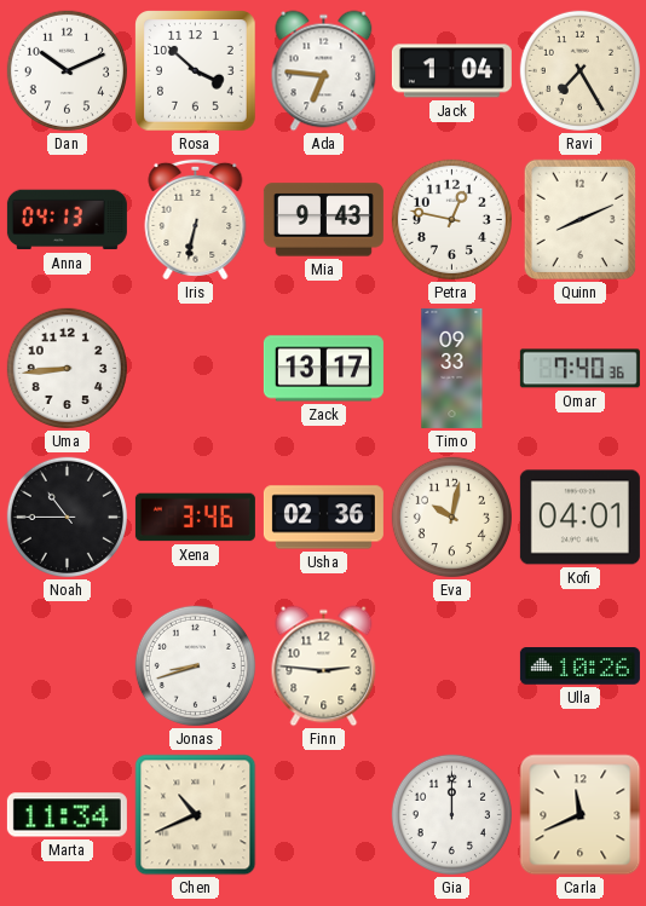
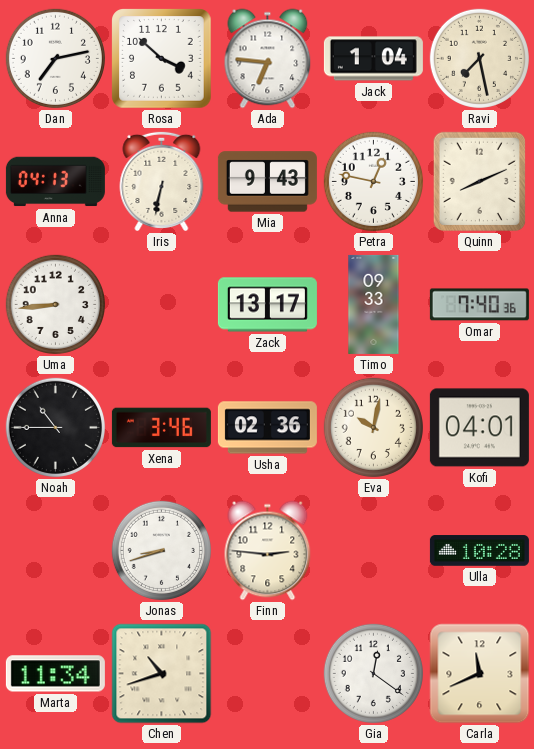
Dan: 10:11 -> 7:13
Ravi: 7:25 -> 7:28
Ulla: 10:26 -> 10:28
Chen: 10:41 -> 10:42
Gia: 12:00 -> 12:21
